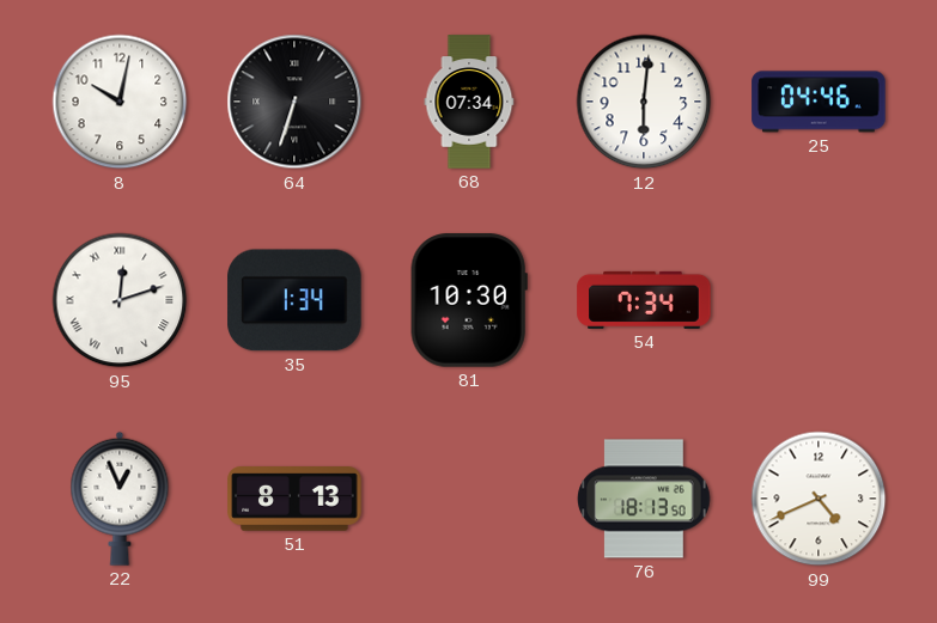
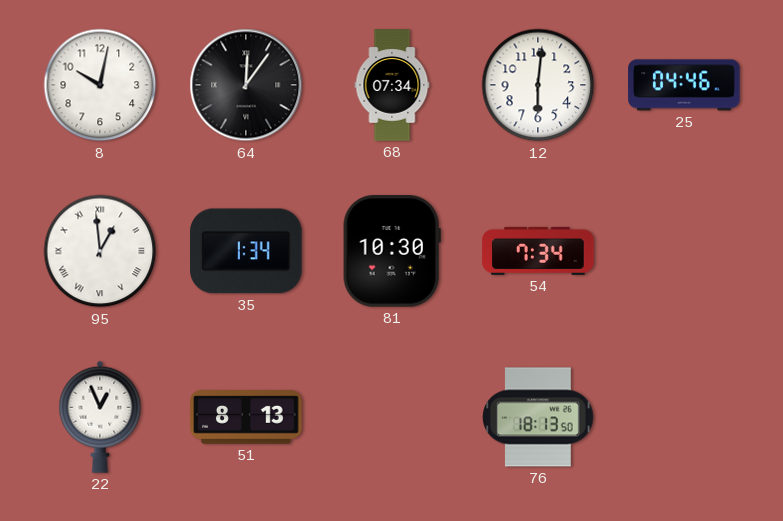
64: 6:33 -> 12:06
95: 12:12 -> 12:59
99: 4:41 -> none
